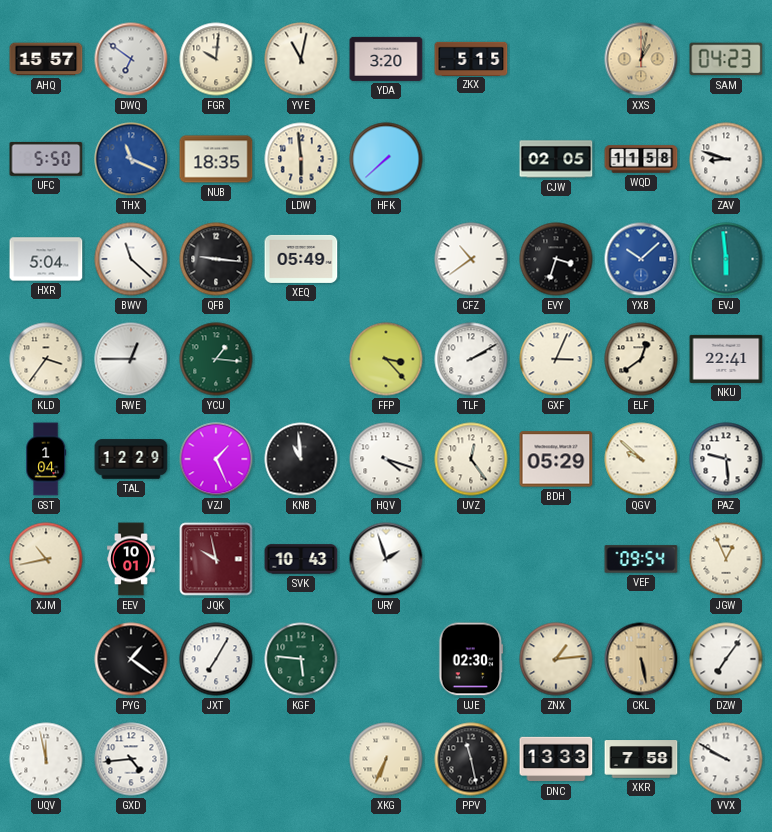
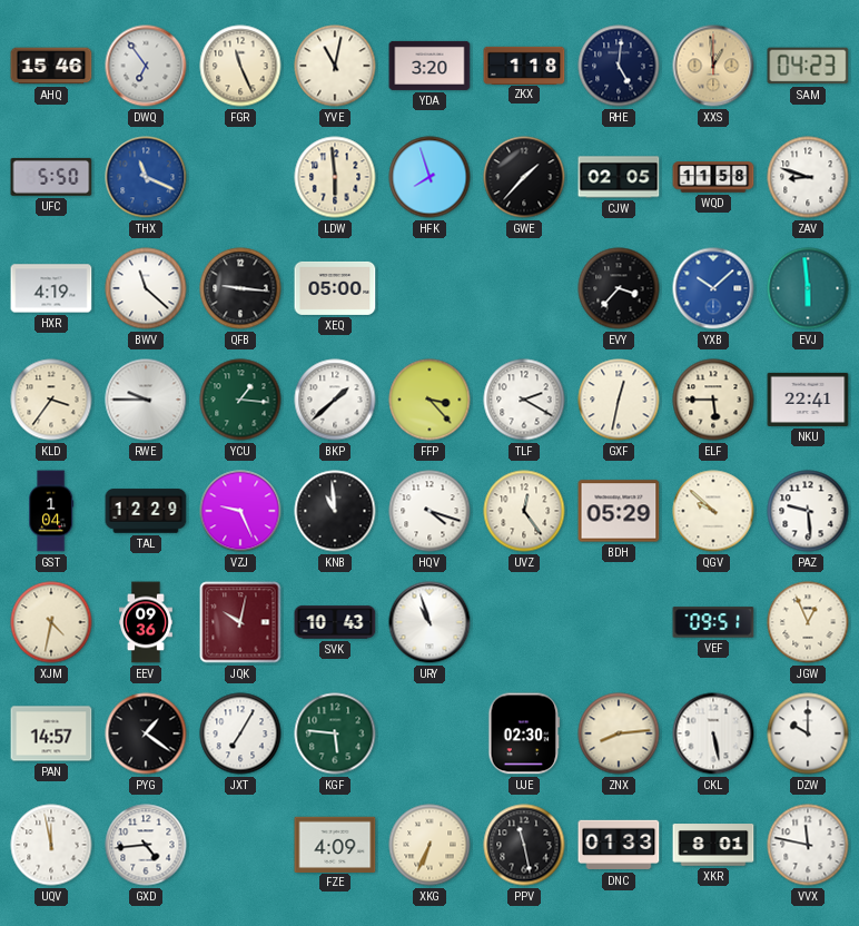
AHQ: 15:57 -> 15:46
DWQ: 6:51 -> 6:54
FGR: 10:01 -> 11:26
ZKX: 5:15 -> 1:18
RHE: none -> 5:01
XXS: 1:02 -> 12:59
NUB: 18:35 -> none
HFK: 7:38 -> 7:57
GWE: none -> 1:37
HXR: 5:04 -> 4:19
XEQ: 05:49 -> 05:00
CFZ: 10:39 -> none
EVY: 3:33 -> 3:37
RWE: 12:45 -> 9:45
BKP: none -> 1:38
TLF: 2:10 -> 2:20
GXF: 3:04 -> 12:32
ELF: 12:39 -> 5:45
VZJ: 1:26 -> 9:26
XJM: 10:43 -> 4:32
EEV: 10:01 -> 09:36
JQK: 9:58 -> 10:02
URY: 1:57 -> 10:57
VEF: 09:54 -> 09:51
PAN: none -> 14:57
ZNX: 1:14 -> 8:14
CKL dial: champagne -> white
DZW: 7:06 -> 10:00
FZE: none -> 4:09
DNC: 13:33 -> 01:33
XKR: 7:58 -> 8:01
VVX: 9:50 -> 11:47
